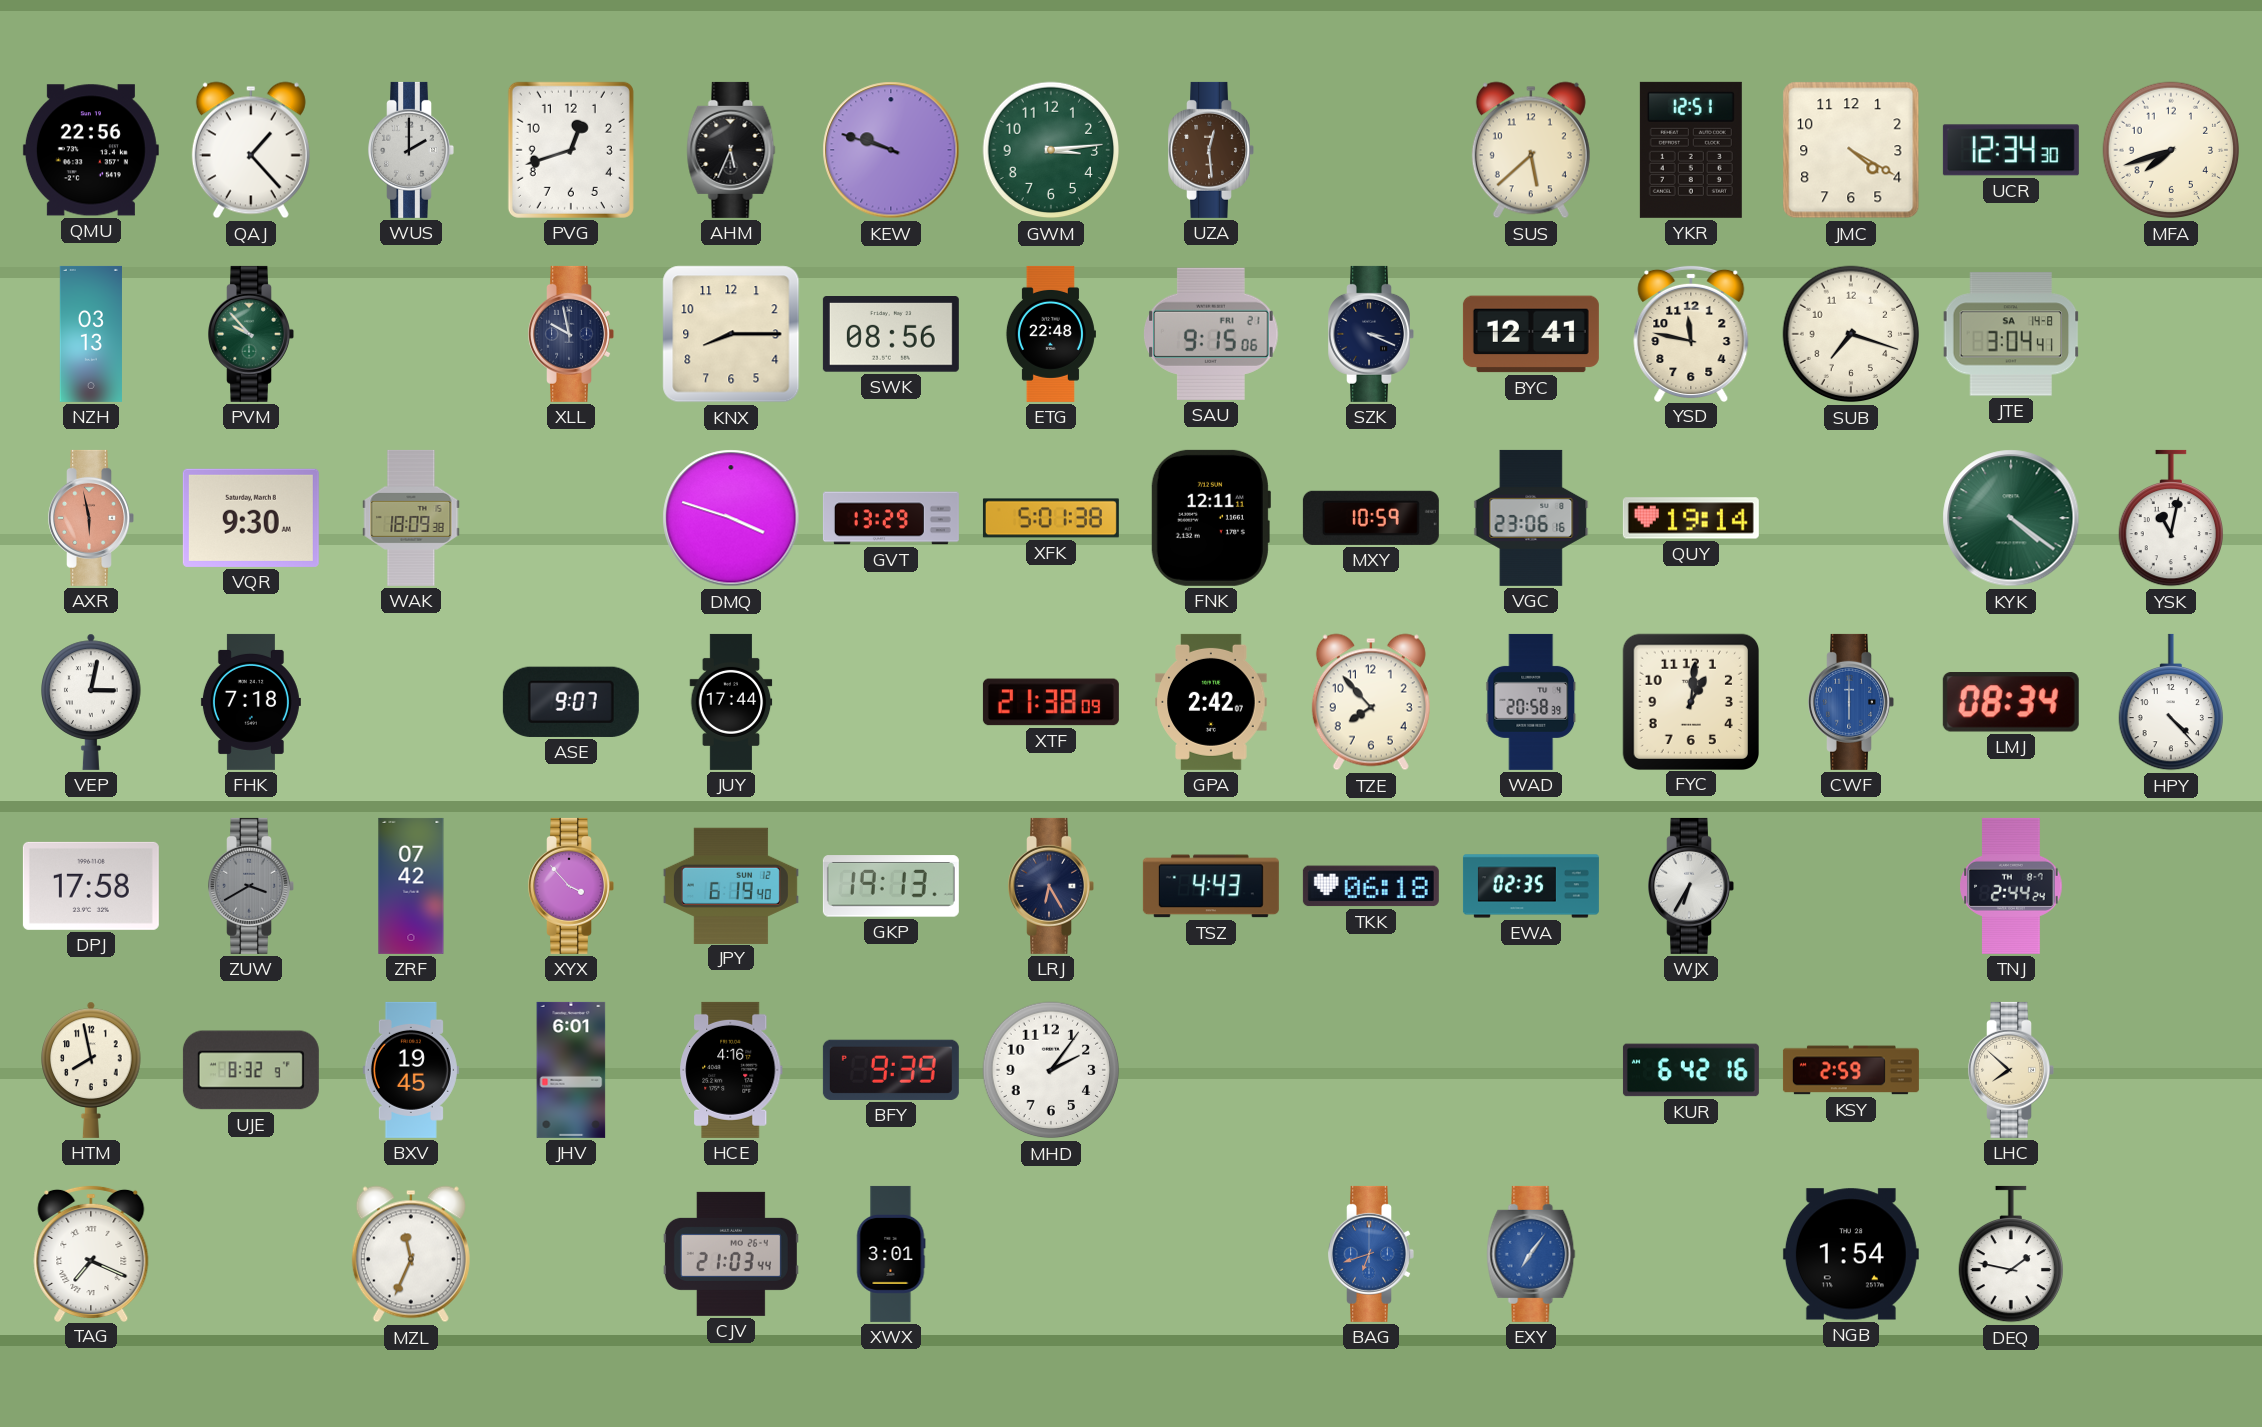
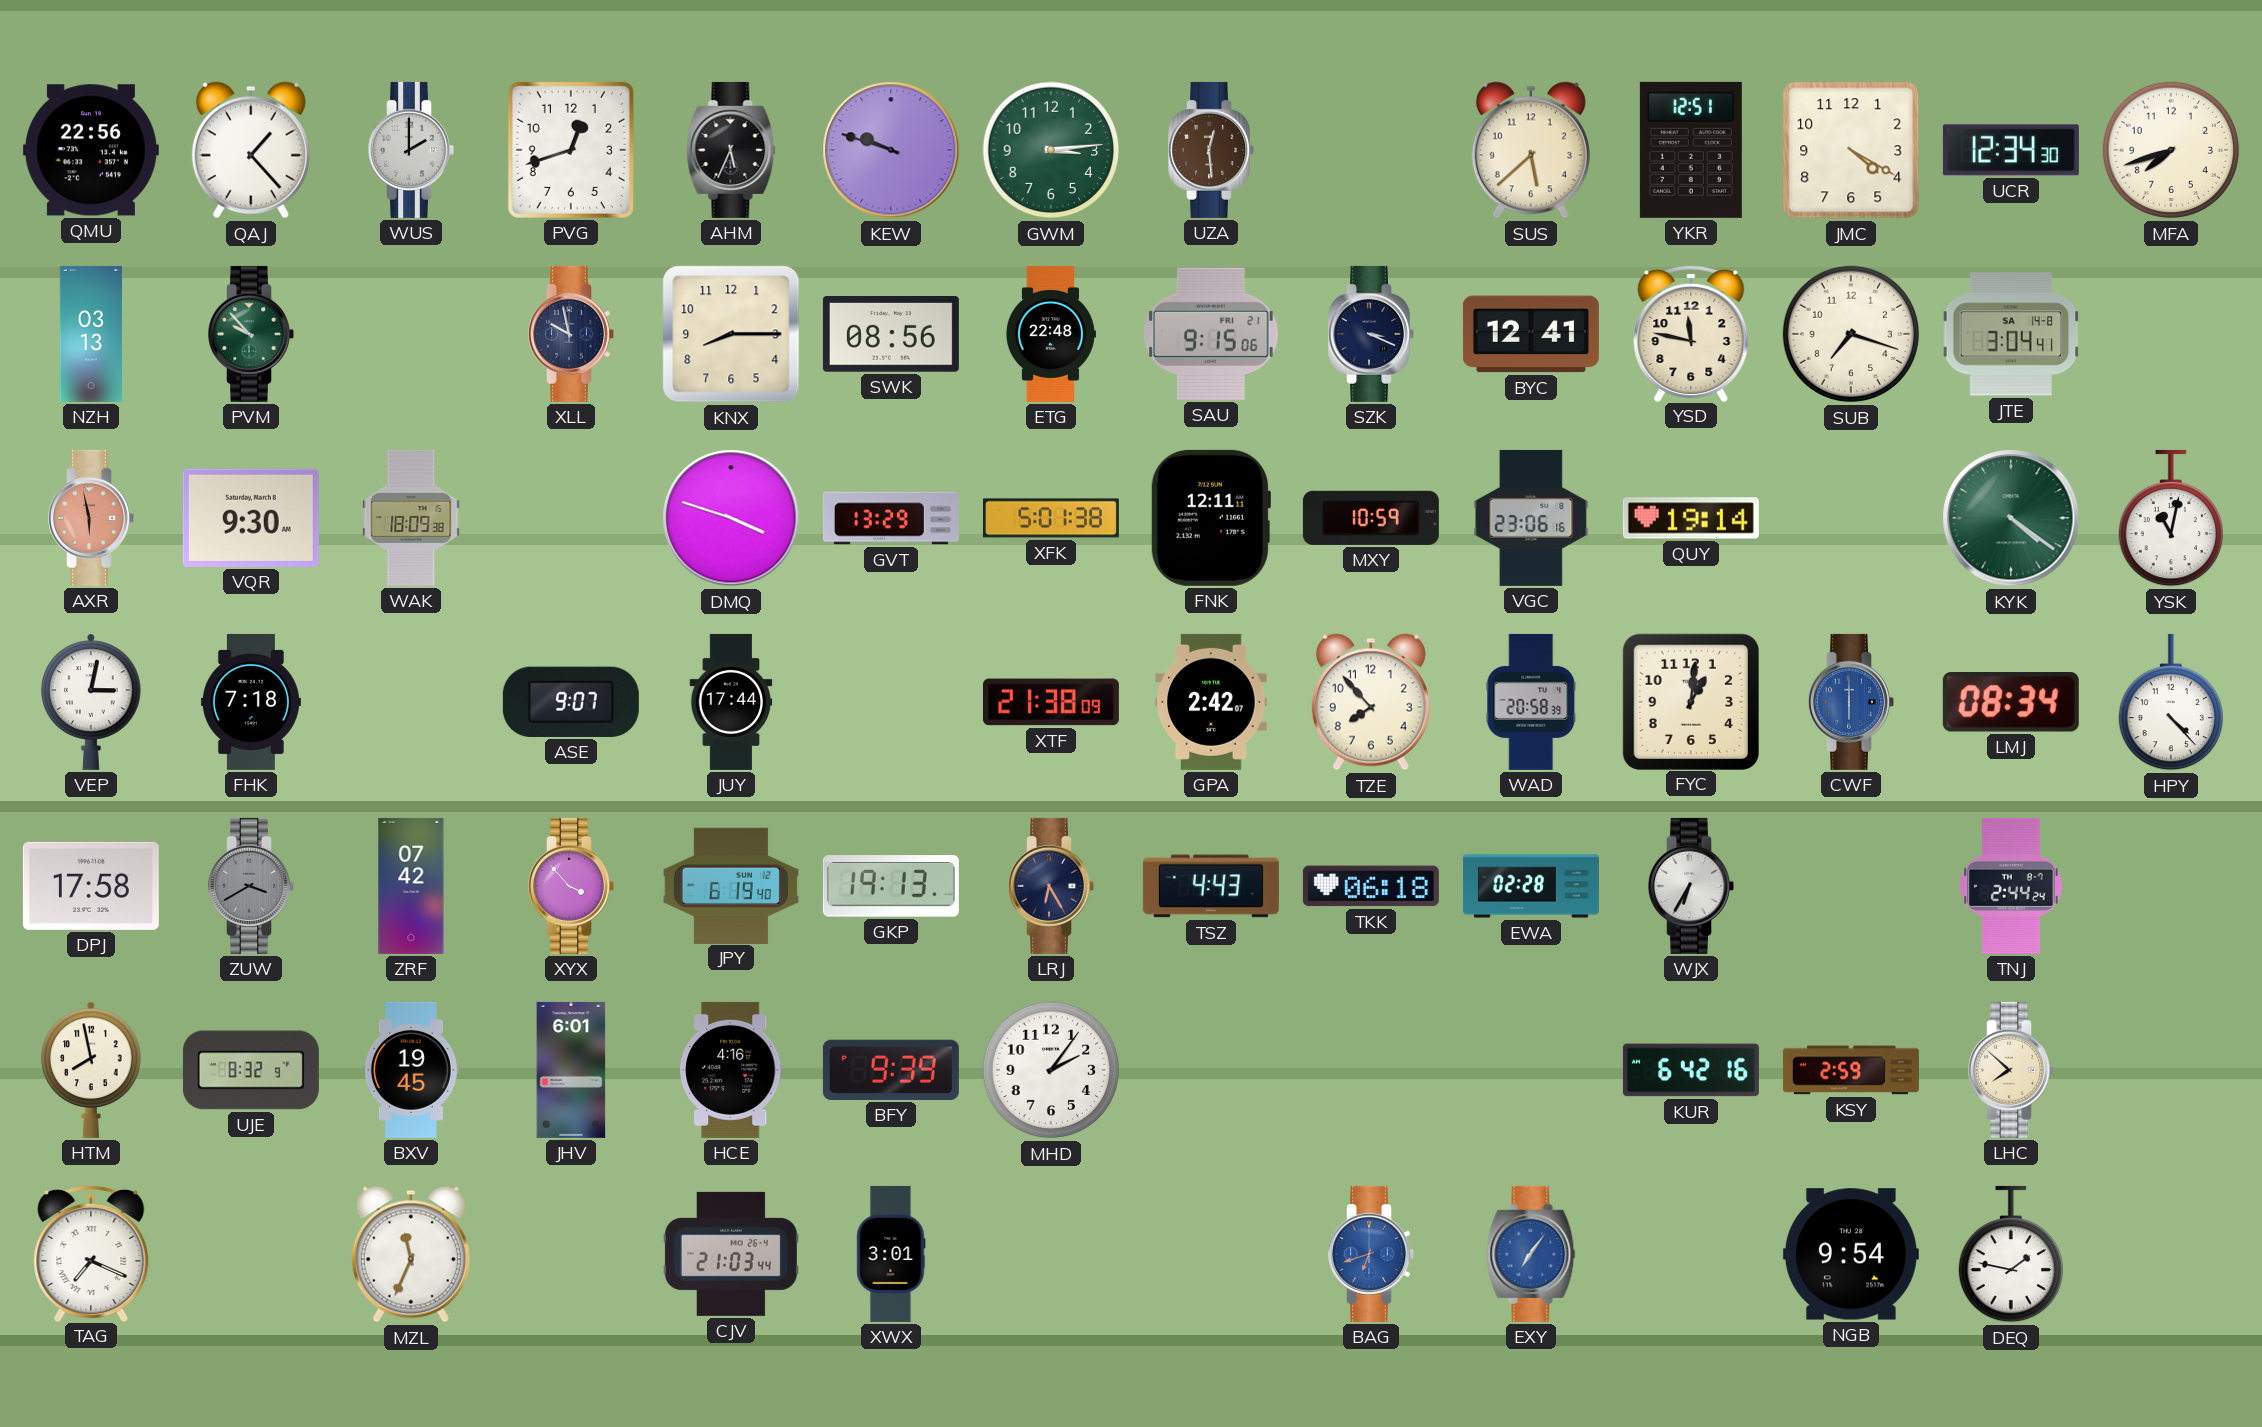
EWA: 02:35 -> 02:28
NGB: 1:54 -> 9:54
